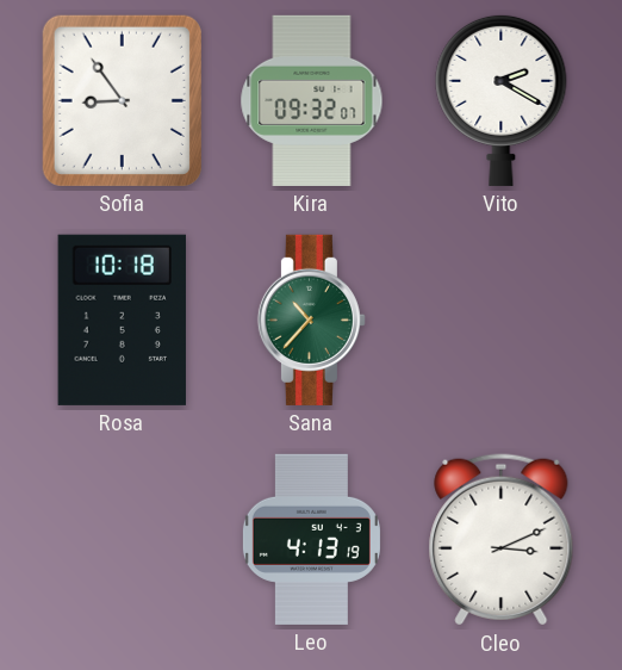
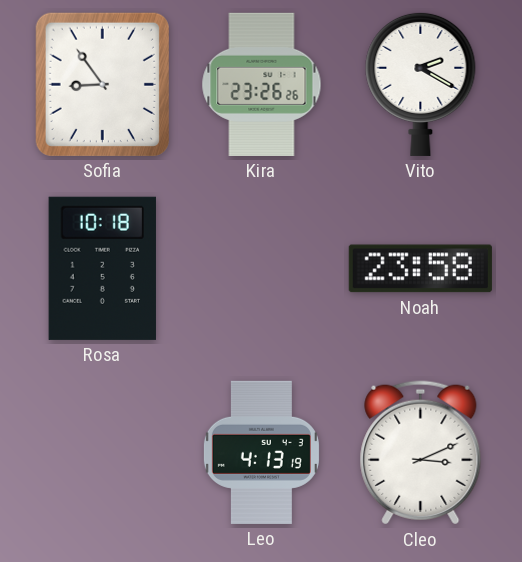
Kira: 09:32 -> 23:26
Sana: 10:37 -> none
Noah: none -> 23:58
